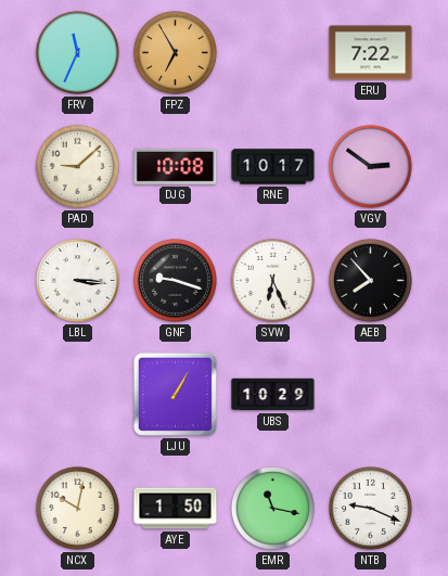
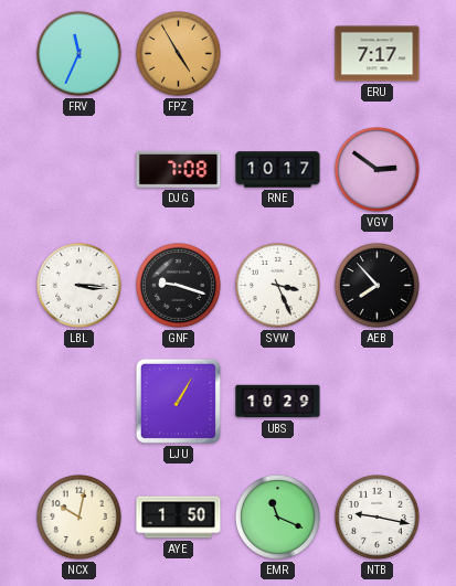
FPZ: 6:55 -> 4:55
ERU: 7:22 -> 7:17
PAD: 9:08 -> none
DJG: 10:08 -> 7:08
SVW: 6:26 -> 3:26
EMR: 11:17 -> 11:19
NTB: 9:19 -> 9:17
